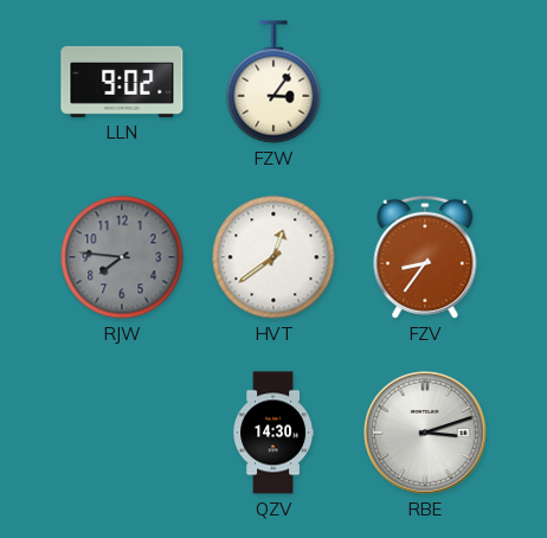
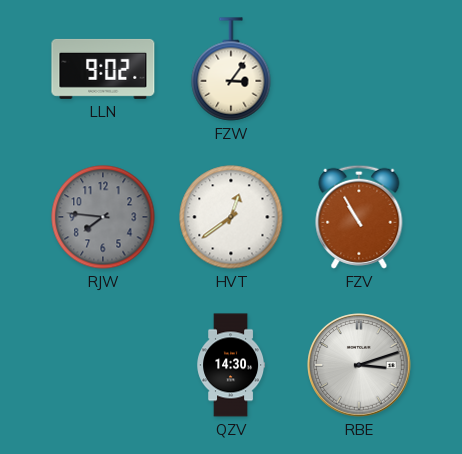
FZV: 8:36 -> 10:55
